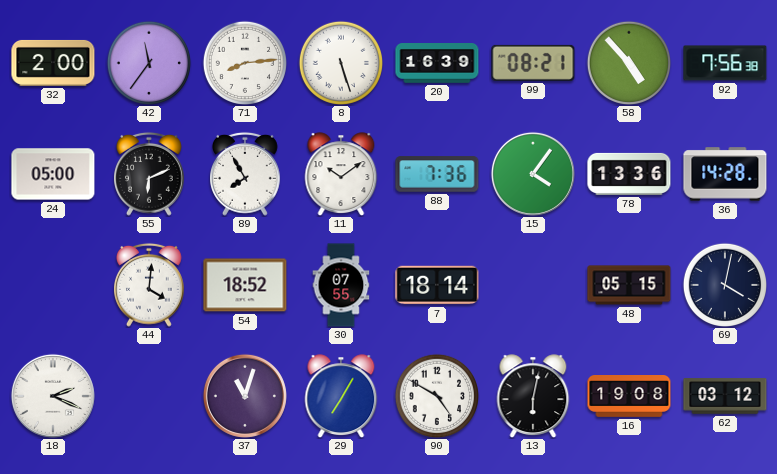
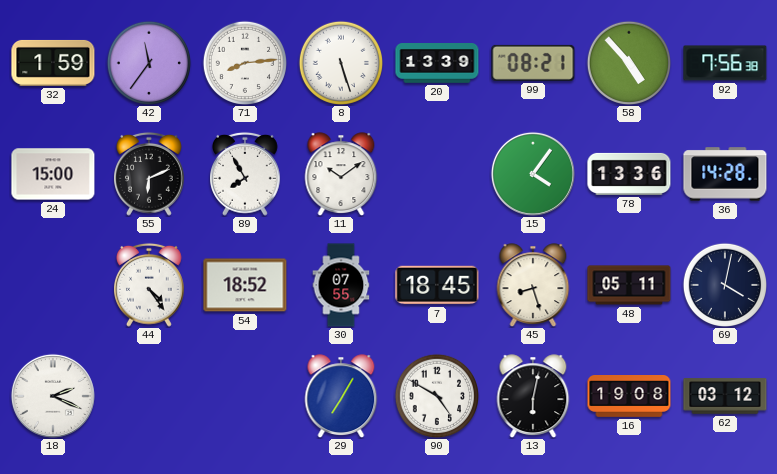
32: 2:00 -> 1:59
20: 16:39 -> 13:39
24: 05:00 -> 15:00
88: 7:36 -> none
44: 4:01 -> 4:24
7: 18:14 -> 18:45
45: none -> 8:27
48: 05:15 -> 05:11
37: 11:03 -> none
